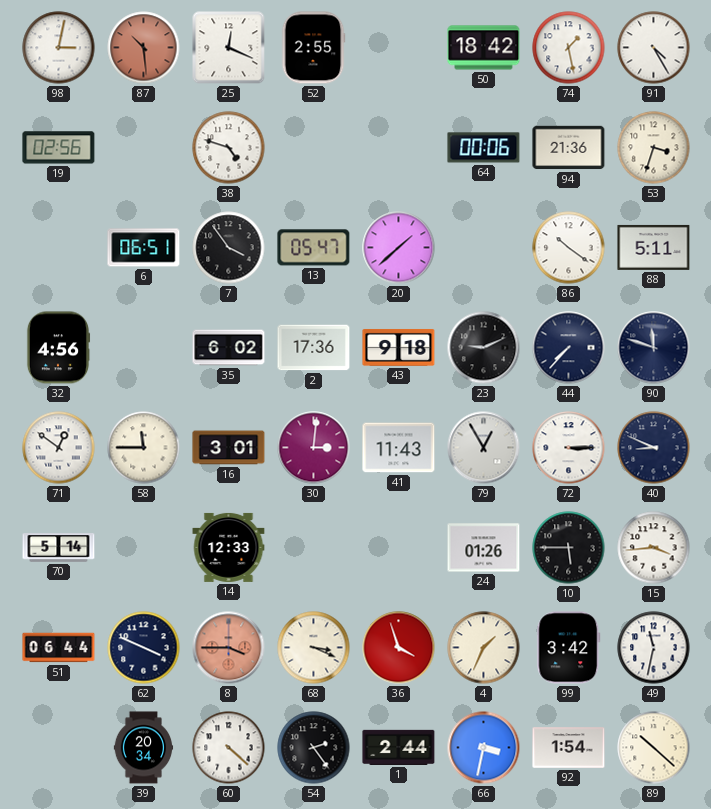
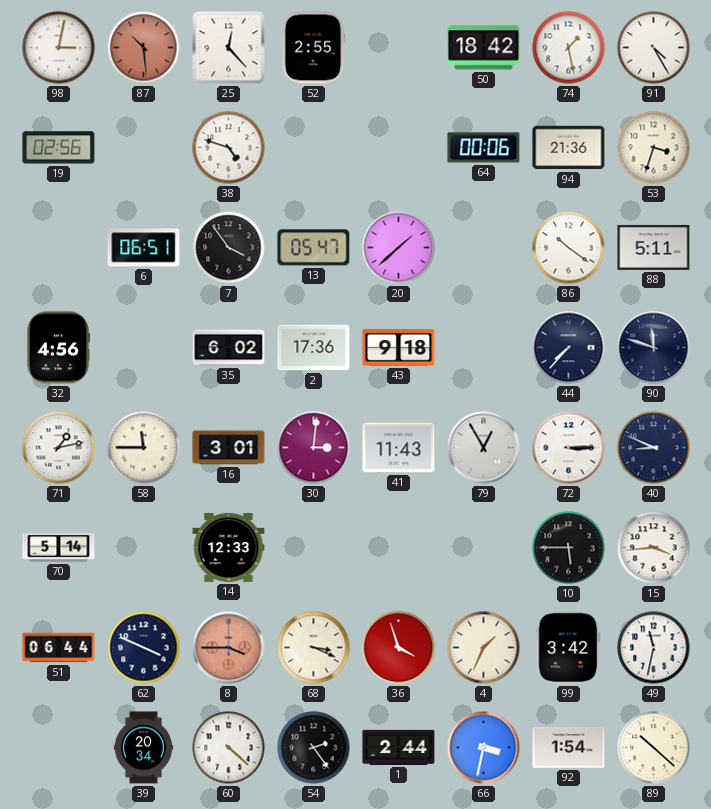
25: 12:19 -> 12:23
23: 9:11 -> none
71: 12:51 -> 1:13
24: 01:26 -> none
